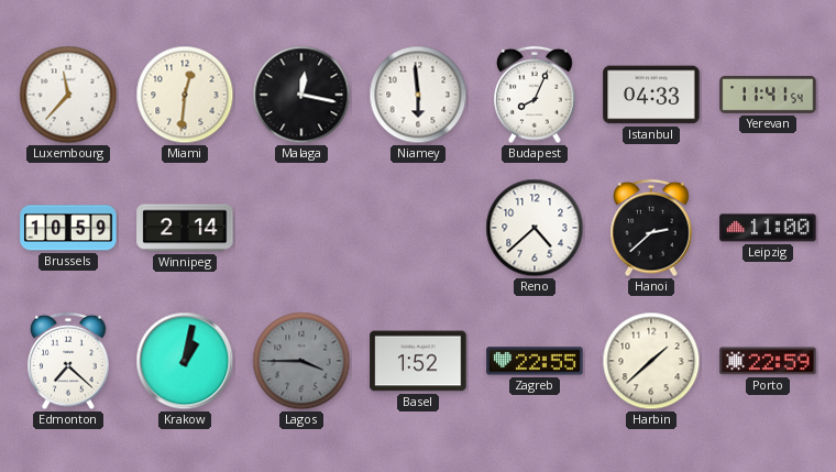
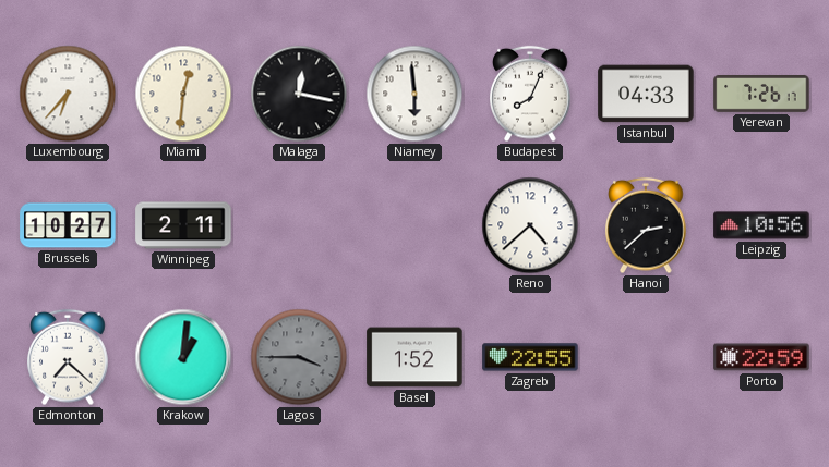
Luxembourg: 11:37 -> 6:37
Yerevan: 11:41 -> 7:26
Brussels: 10:59 -> 10:27
Winnipeg: 2:14 -> 2:11
Leipzig: 11:00 -> 10:56
Krakow: 1:02 -> 1:01
Harbin: 1:38 -> none
